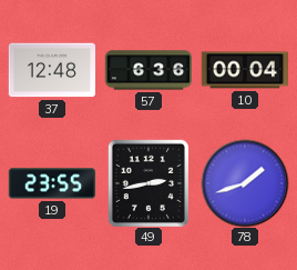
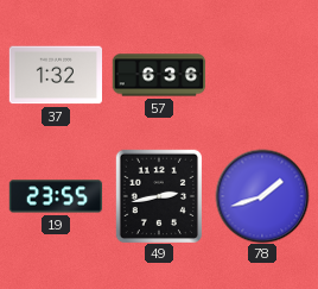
37: 12:48 -> 1:32
10: 00:04 -> none
